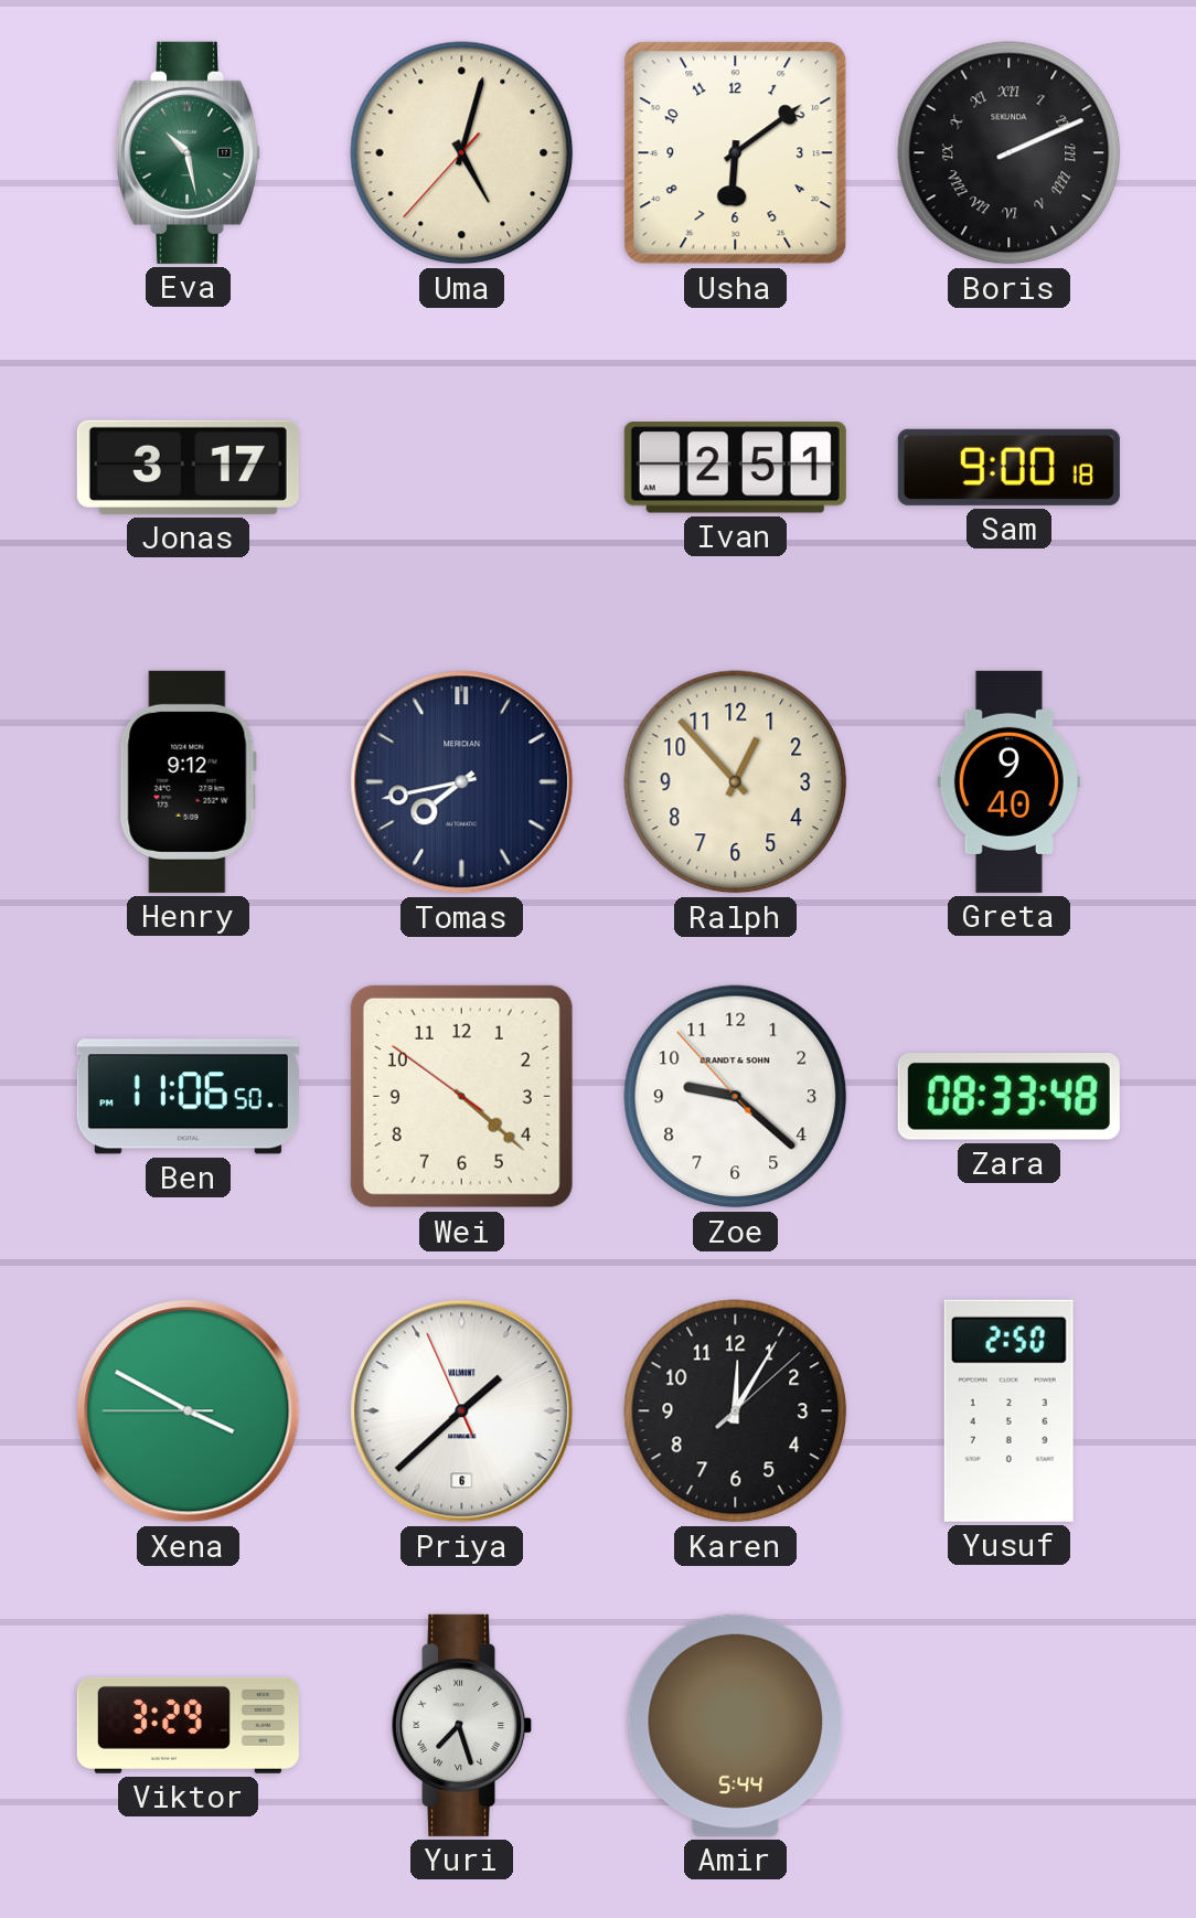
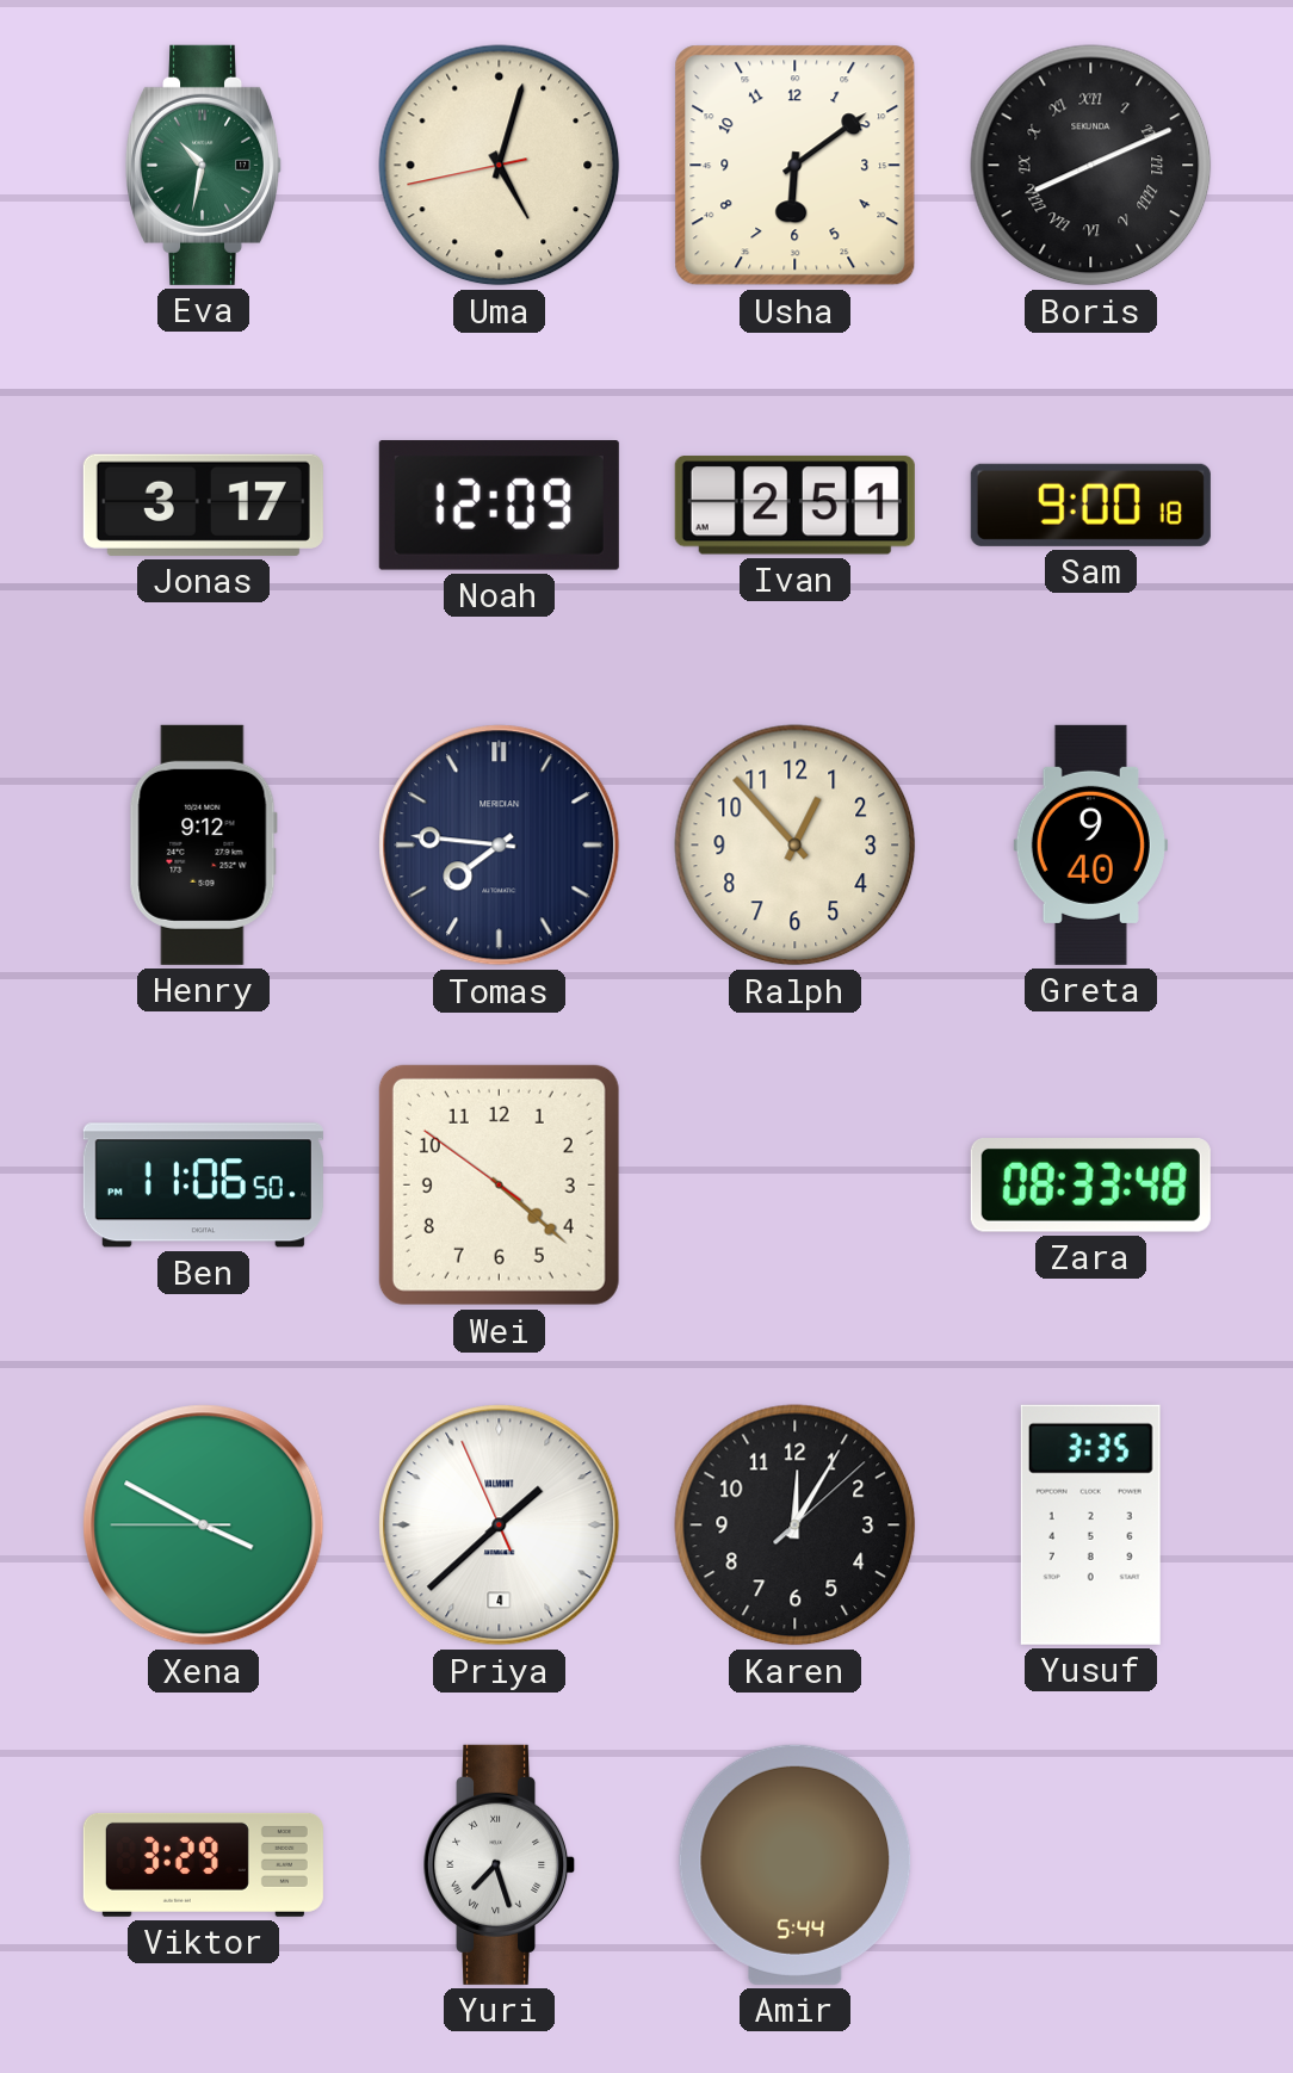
Eva: 10:28 -> 10:32
Uma: 5:02:37 -> 5:02:43
Boris: 2:11 -> 8:11
Noah: none -> 12:09
Tomas: 7:43 -> 7:46
Zoe: 9:21 -> none
Priya date: 6 -> 4
Yusuf: 2:50 -> 3:35
